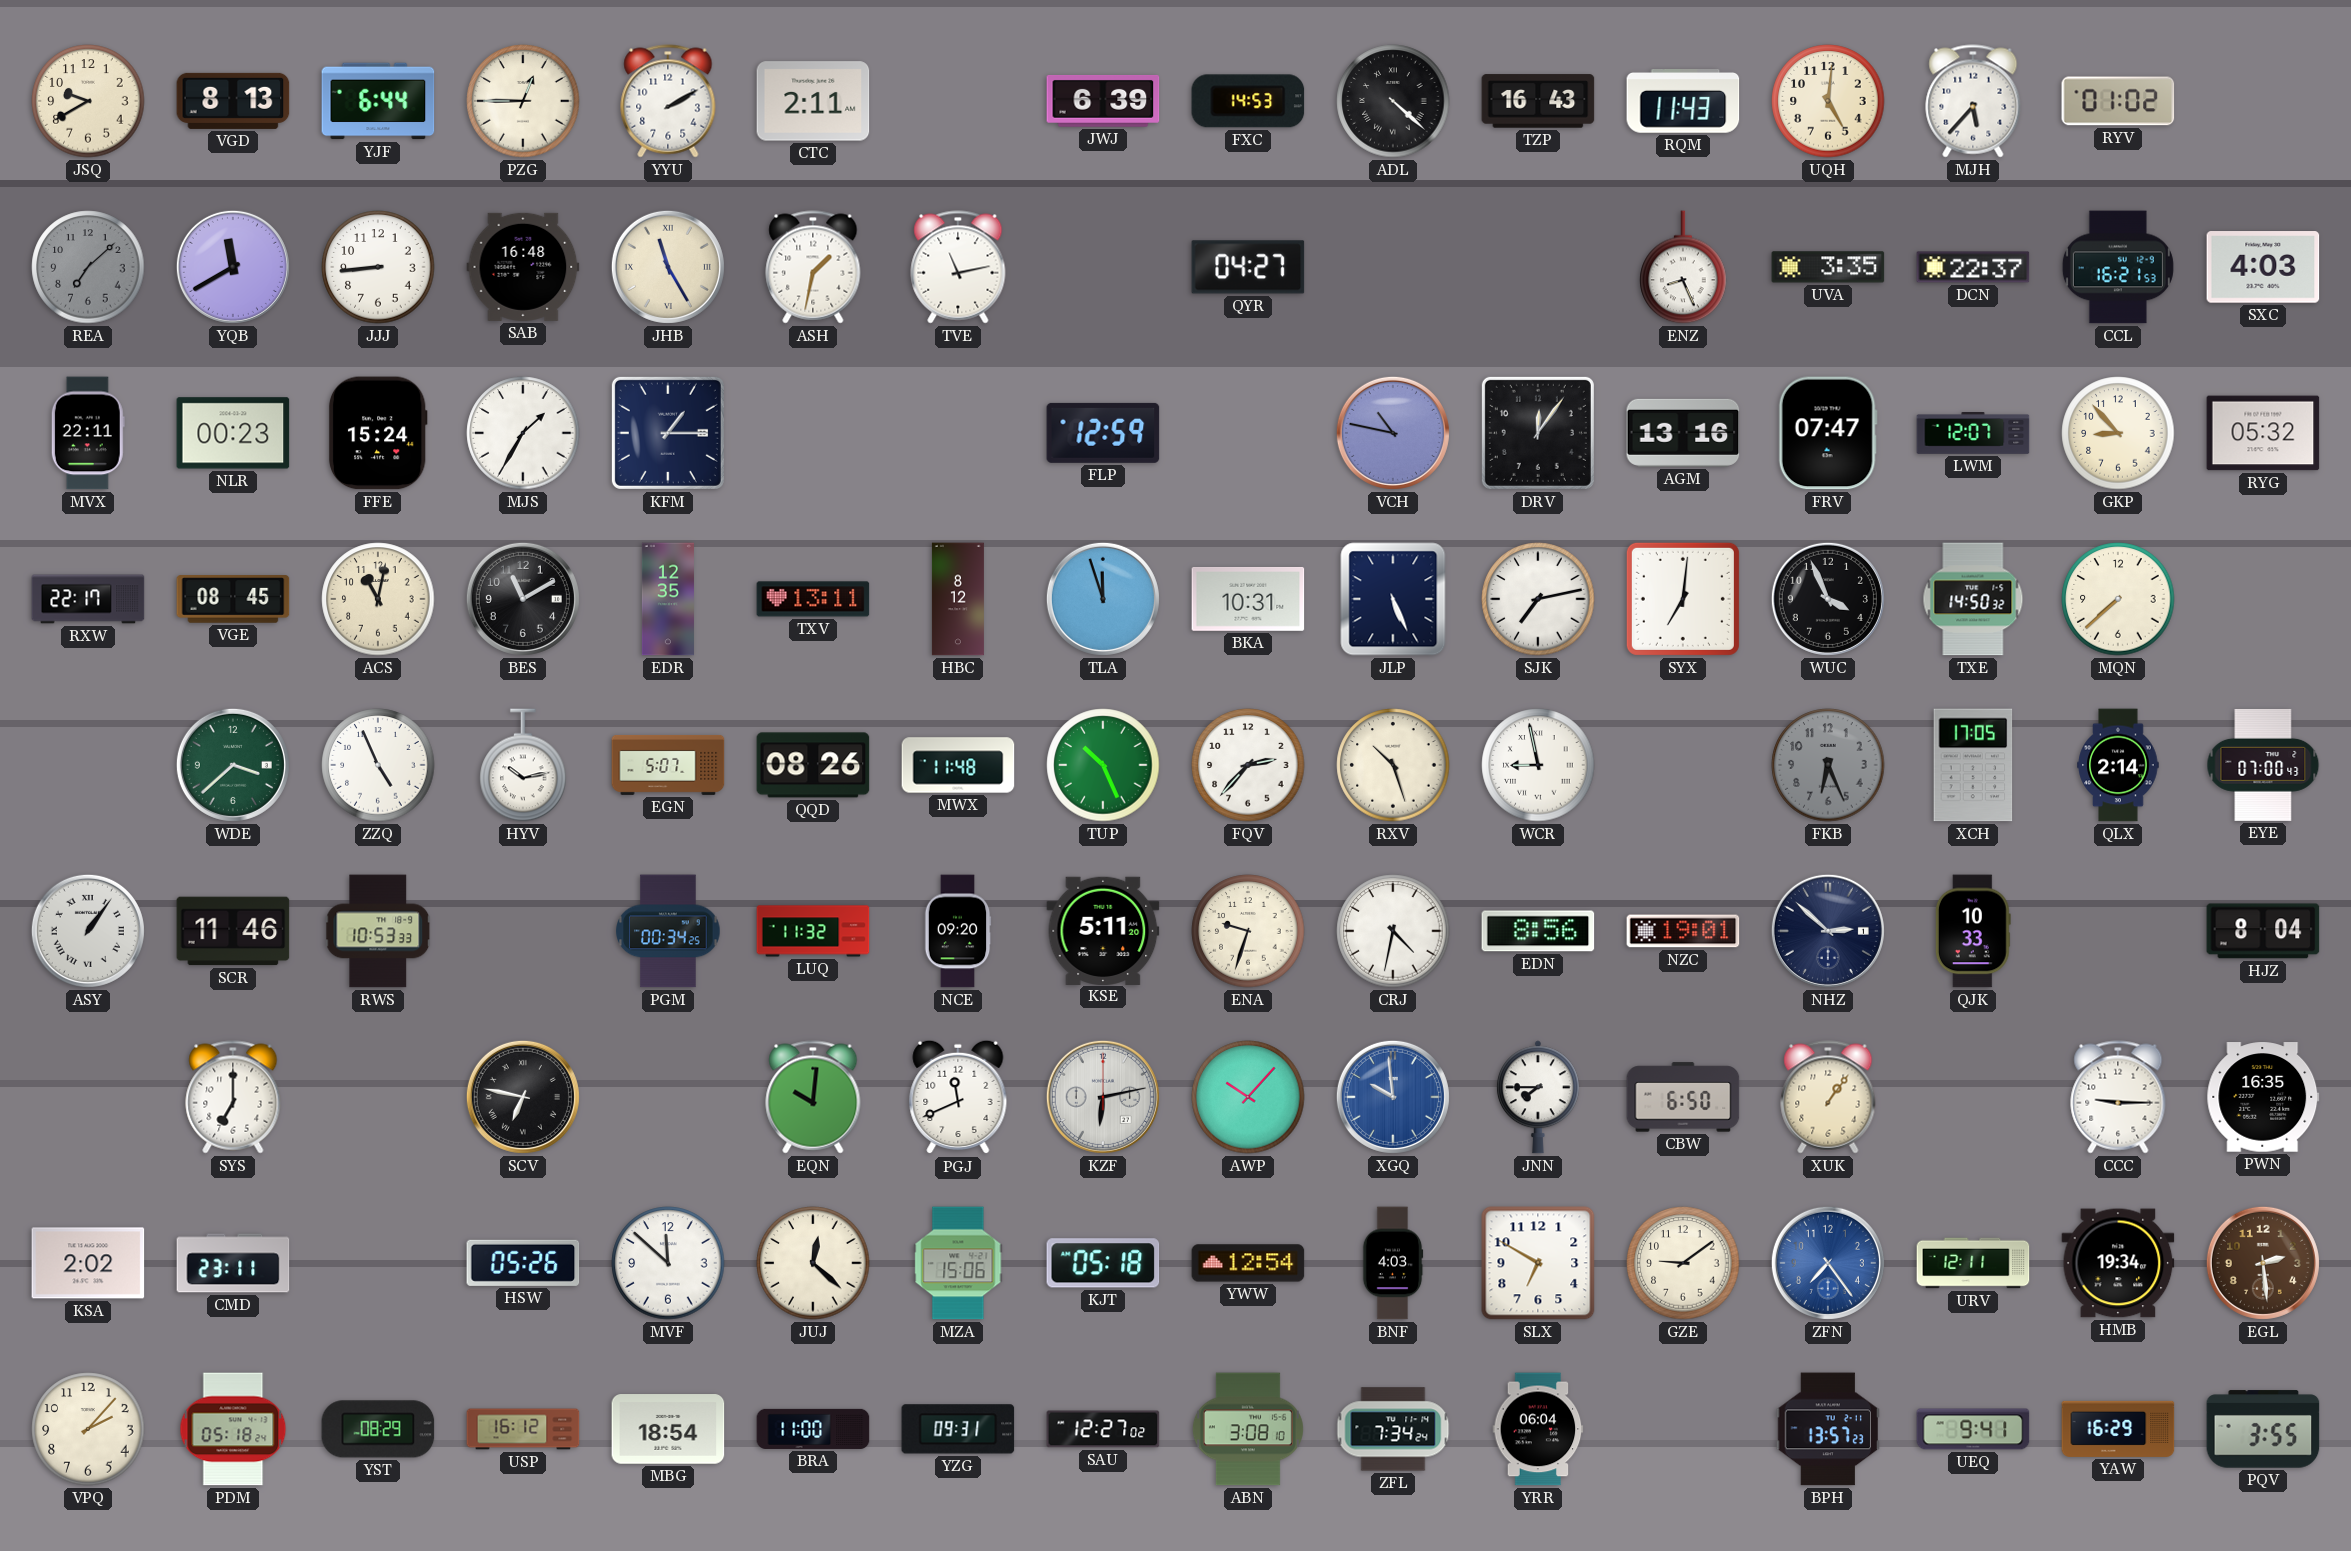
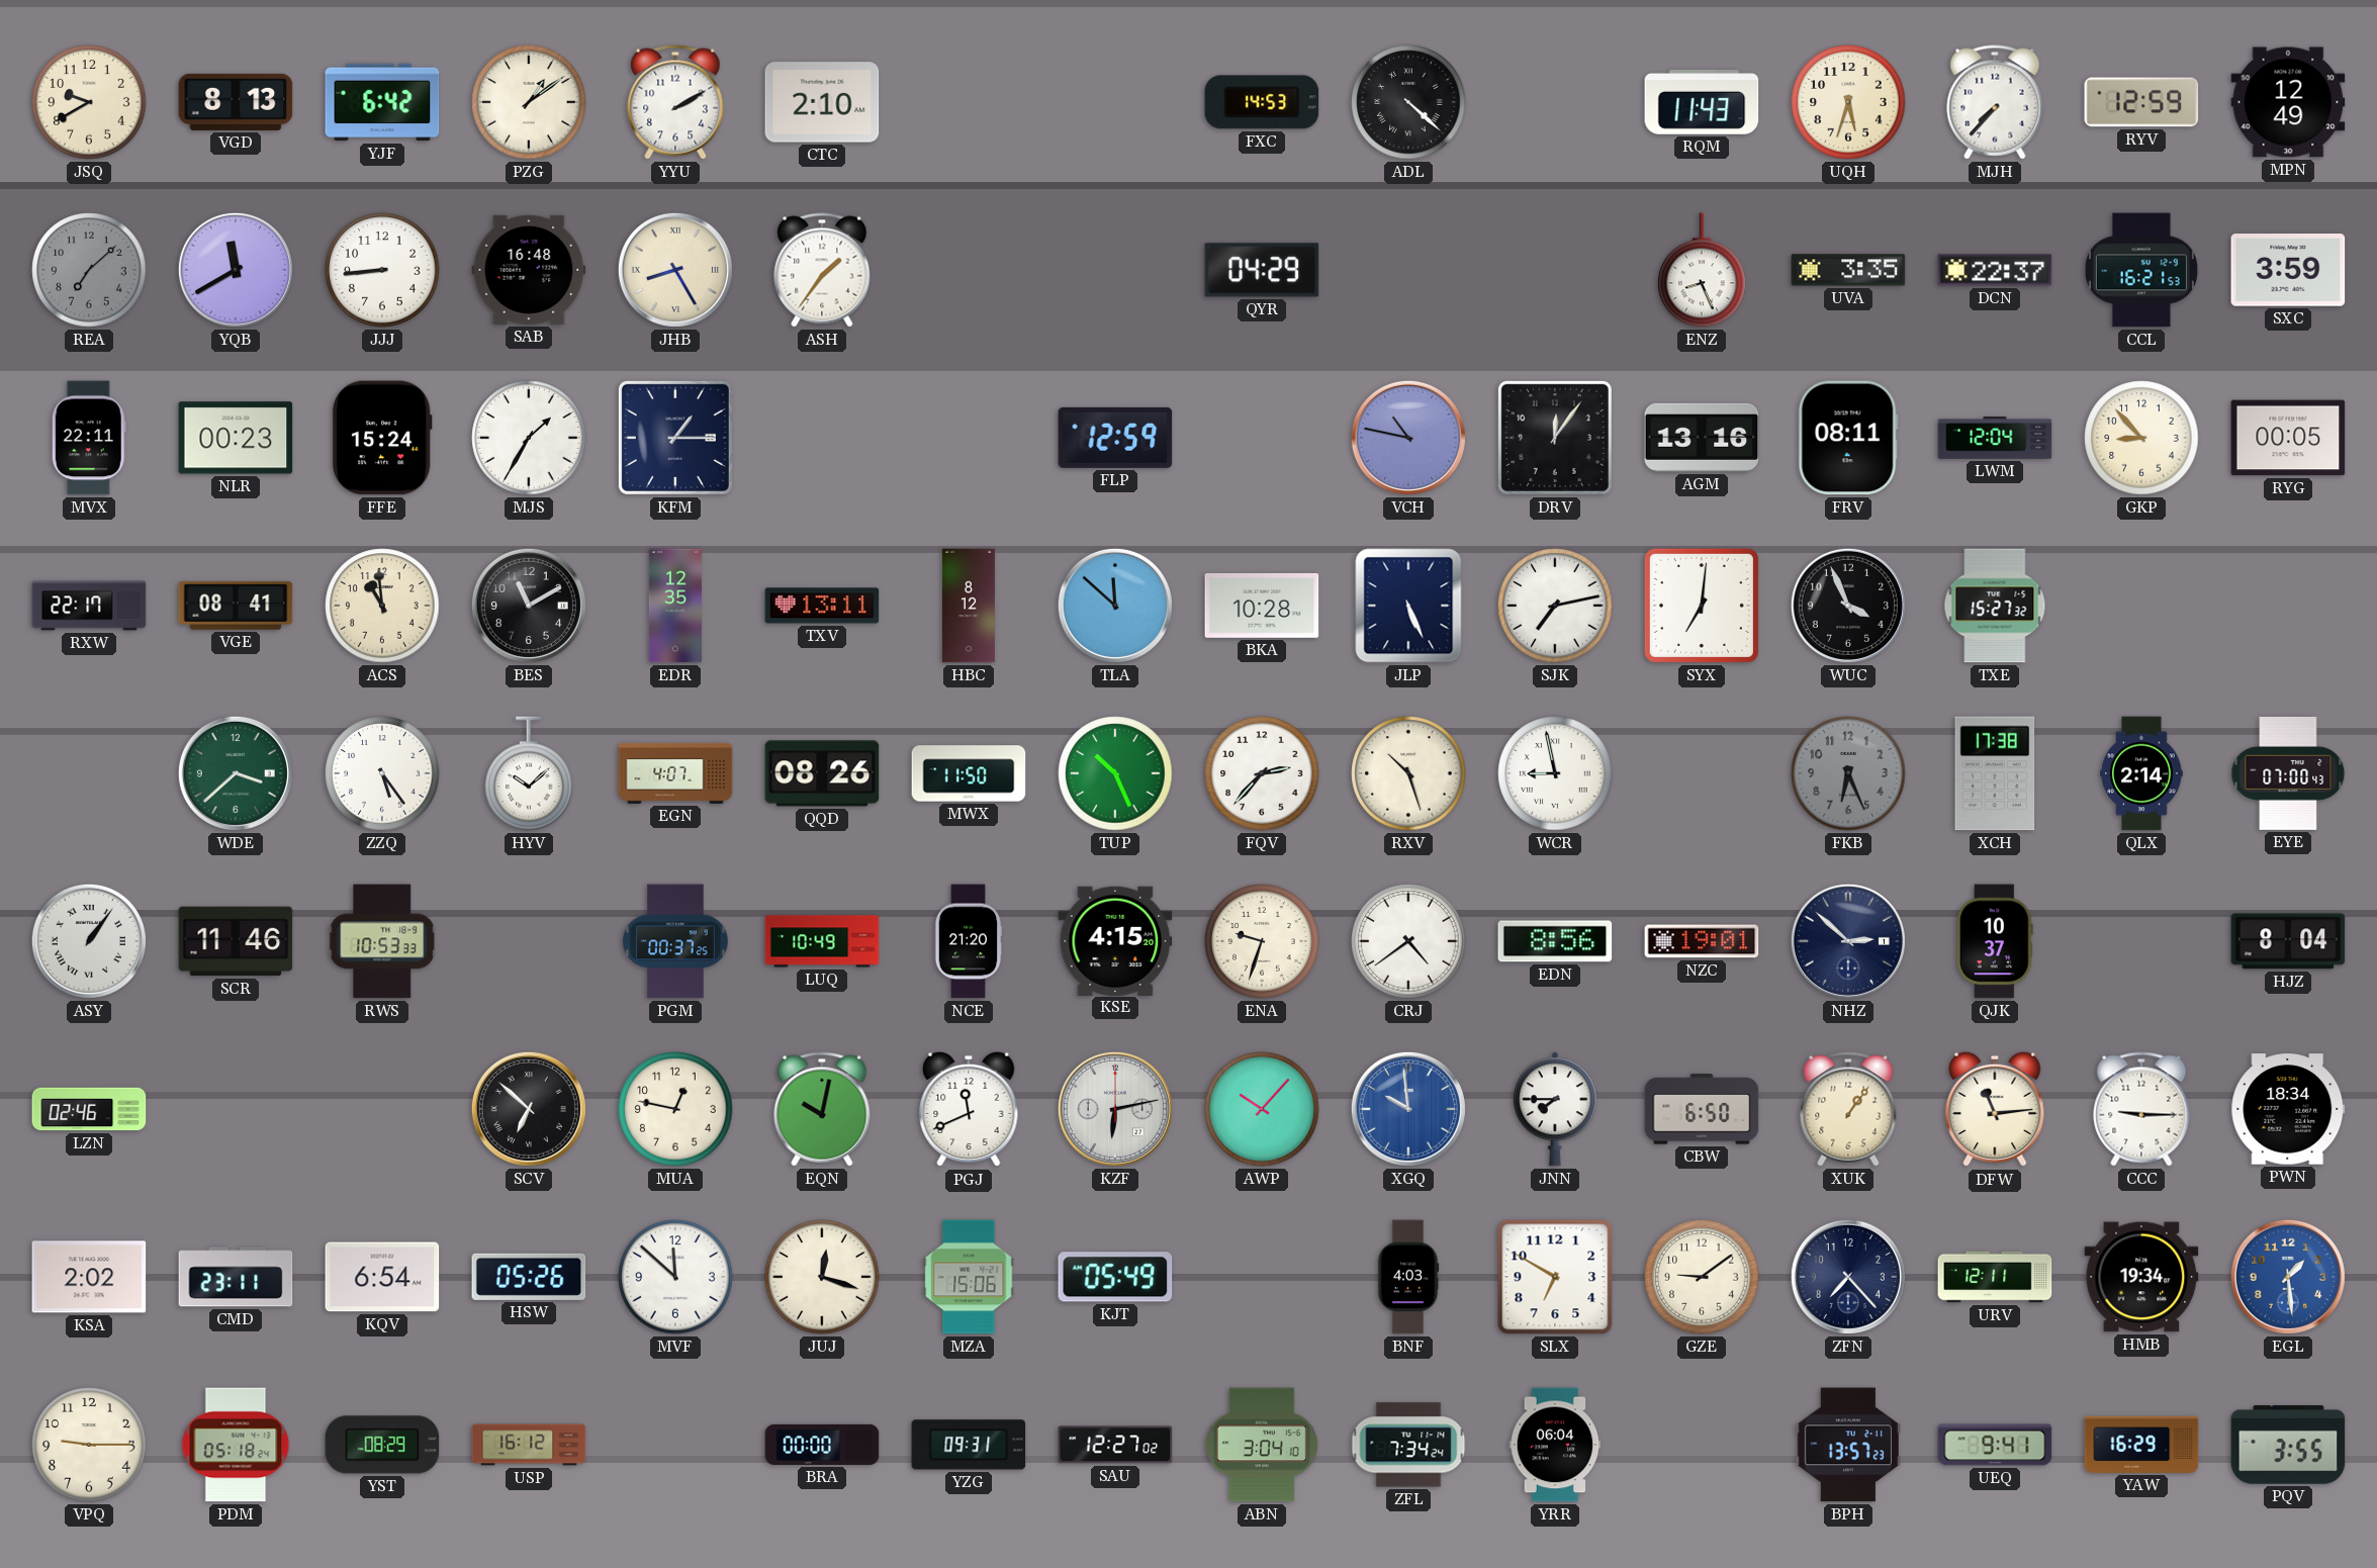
YJF: 6:44 -> 6:42
PZG: 12:45 -> 1:09
CTC: 2:11 -> 2:10
JWJ: 6:39 -> none
TZP: 16:43 -> none
UQH: 5:01 -> 5:33
MJH: 5:37 -> 7:37
RYV: 01:02 -> 12:59
MPN: none -> 12:49
JHB: 11:25 -> 8:25
ASH: 1:32 -> 1:36
TVE: 11:13 -> none
QYR: 04:27 -> 04:29
SXC: 4:03 -> 3:59
FRV: 07:47 -> 08:11
LWM: 12:07 -> 12:04
RYG: 05:32 -> 00:05
VGE: 08:45 -> 08:41
ACS: 11:02 -> 10:59
TLA: 11:57 -> 11:52
BKA: 10:31 -> 10:28
TXE: 14:50 -> 15:27
MQN: 7:38 -> none
ZZQ: 4:56 -> 5:24
HYV: 10:13 -> 10:08
EGN: 5:07 -> 4:07
MWX: 11:48 -> 11:50
XCH: 17:05 -> 17:38
PGM: 00:34 -> 00:37
LUQ: 11:32 -> 10:49
NCE: 09:20 -> 21:20
KSE: 5:11 -> 4:15
CRJ: 4:32 -> 4:39
QJK: 10:33 -> 10:37
LZN: none -> 02:46
SYS: 7:00 -> none
SCV: 6:47 -> 6:52
MUA: none -> 12:47
EQN: 10:01 -> 10:02
DFW: none -> 11:14
PWN: 16:35 -> 18:34
KQV: none -> 6:54
JUJ: 12:22 -> 12:18
KJT: 05:18 -> 05:49
YWW: 12:54 -> none
ZFN: 7:24 -> 7:23
ZFN dial: blue -> navy
EGL: 2:29 -> 1:29
EGL dial: brown -> blue
VPQ: 2:07 -> 9:15
MBG: 18:54 -> none
BRA: 11:00 -> 00:00
ABN: 3:08 -> 3:04
